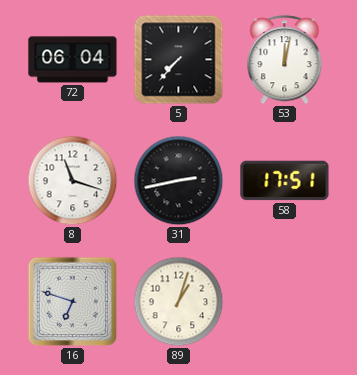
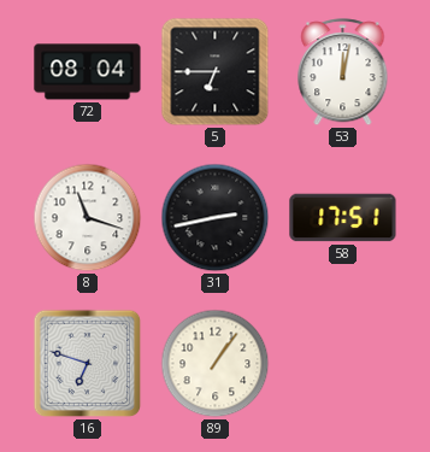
72: 06:04 -> 08:04
5: 7:37 -> 6:45
89: 1:03 -> 1:06
